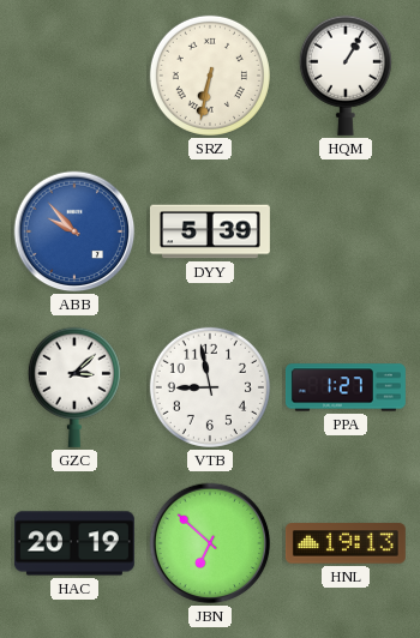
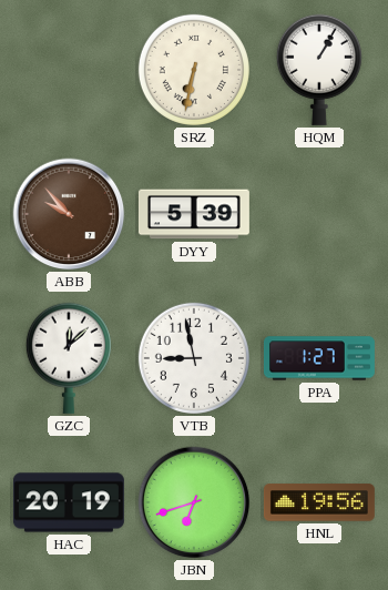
ABB dial: blue -> brown
GZC: 3:08 -> 12:08
JBN: 6:52 -> 6:42
HNL: 19:13 -> 19:56
